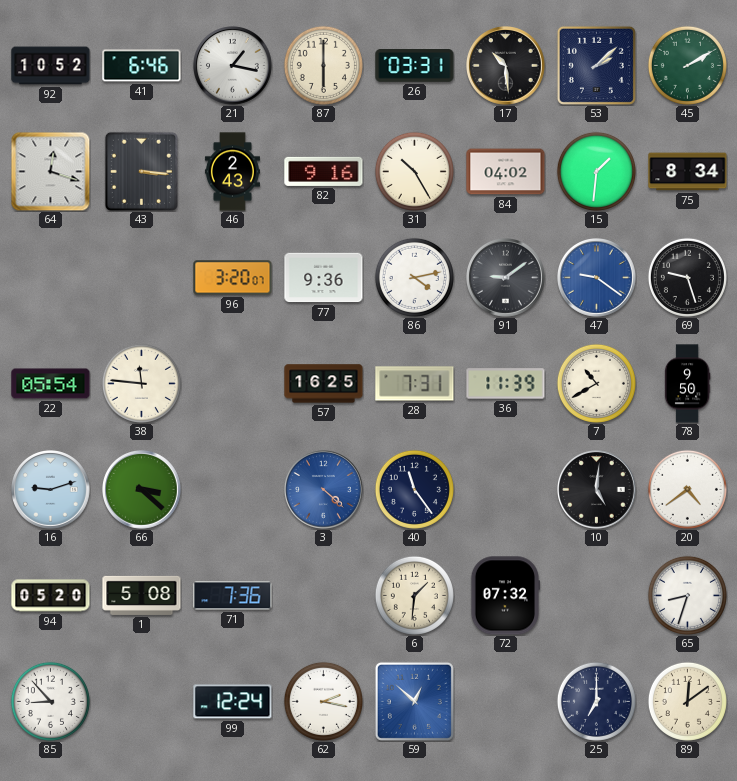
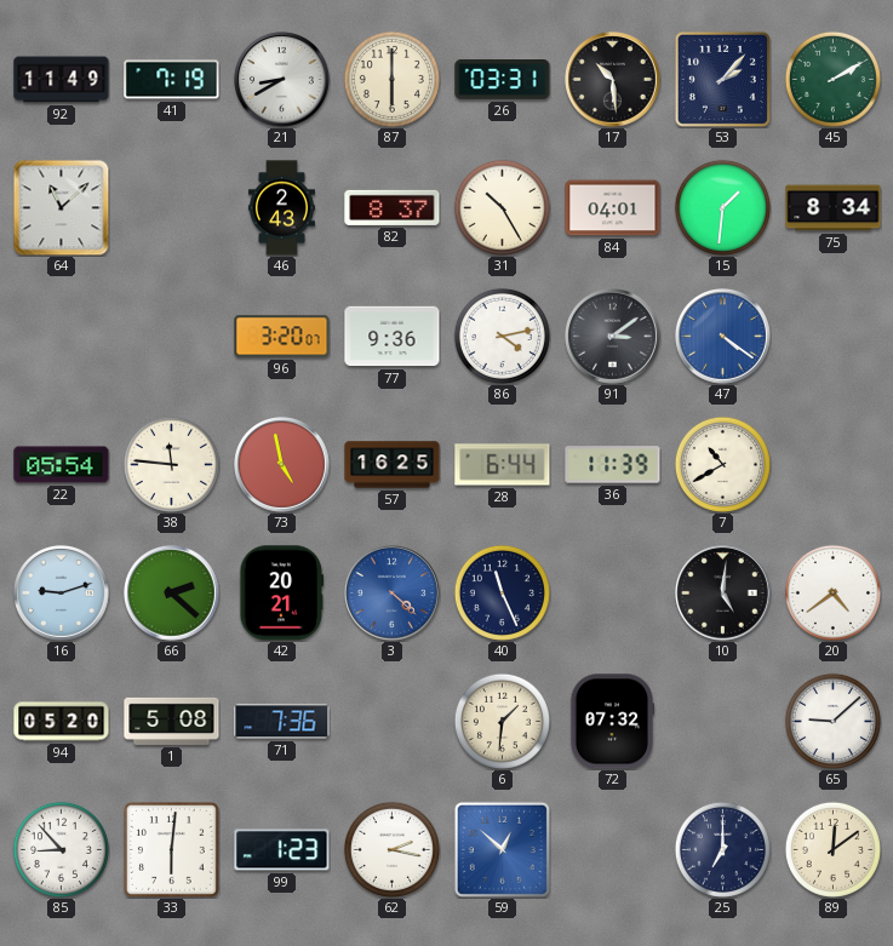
92: 10:52 -> 11:49
41: 6:46 -> 7:19
21: 1:17 -> 8:40
53: 2:08 -> 2:07
64: 12:18 -> 11:08
43: 3:16 -> none
82: 9:16 -> 8:37
84: 04:02 -> 04:01
91: 9:09 -> 3:09
47: 9:21 -> 4:21
69: 9:27 -> none
73: none -> 4:58
28: 7:31 -> 6:44
78: 9:50 -> none
66: 3:22 -> 2:22
42: none -> 20:21
40: 11:24 -> 11:26
65: 8:33 -> 9:08
33: none -> 6:01
99: 12:24 -> 1:23
